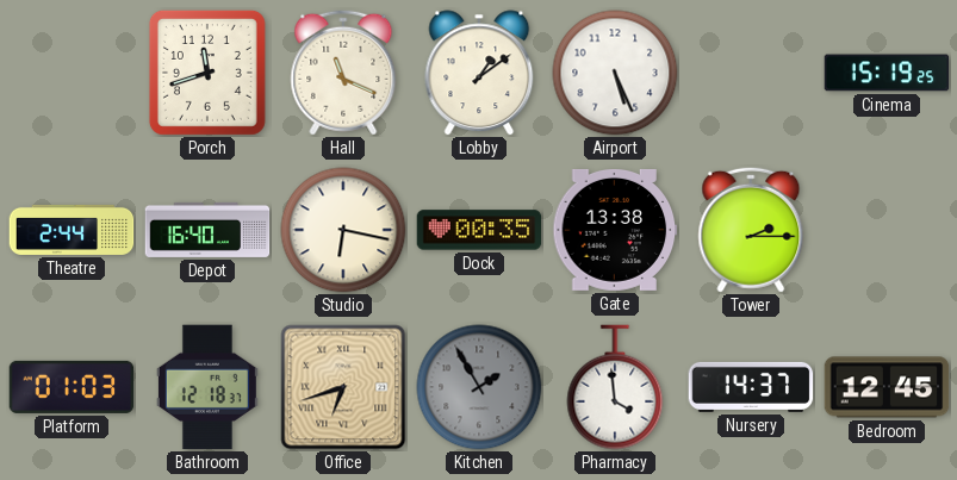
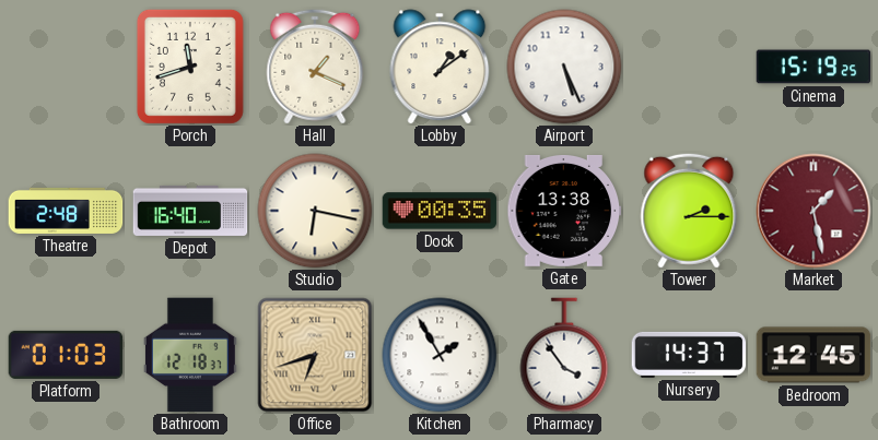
Hall: 11:19 -> 1:19
Theatre: 2:44 -> 2:48
Market: none -> 1:28
Kitchen dial: grey -> white
Pharmacy: 3:59 -> 3:54
